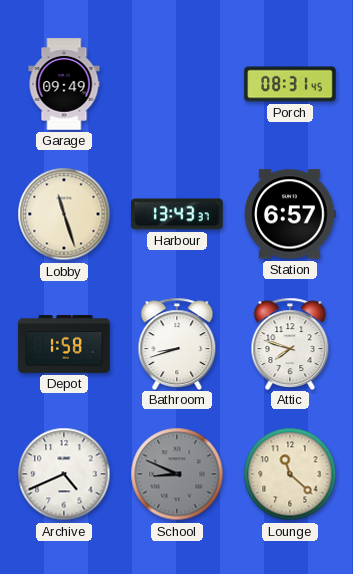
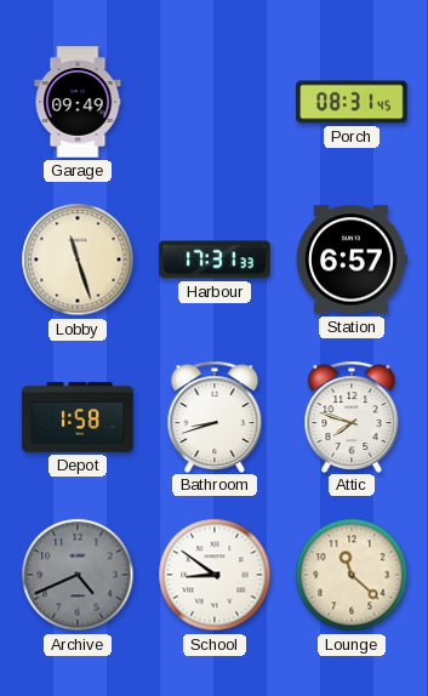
Harbour: 13:43 -> 17:31
Archive dial: white -> grey
School: 8:49 -> 8:51
School dial: grey -> white
